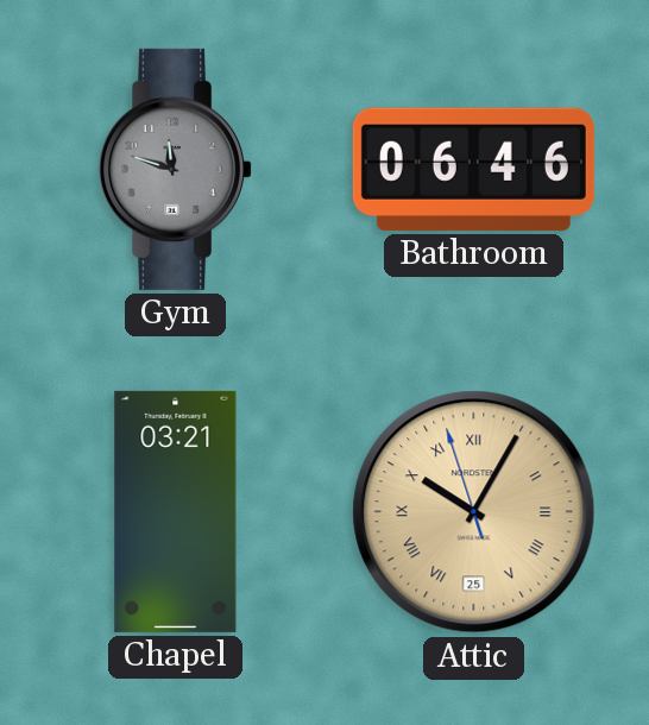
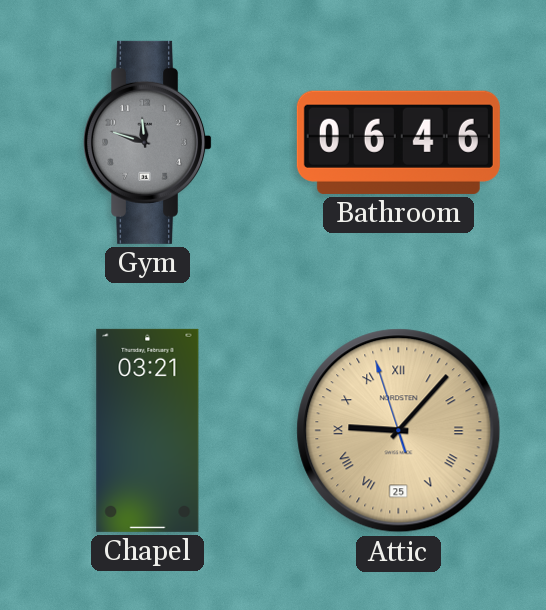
Attic: 10:04 -> 9:06
